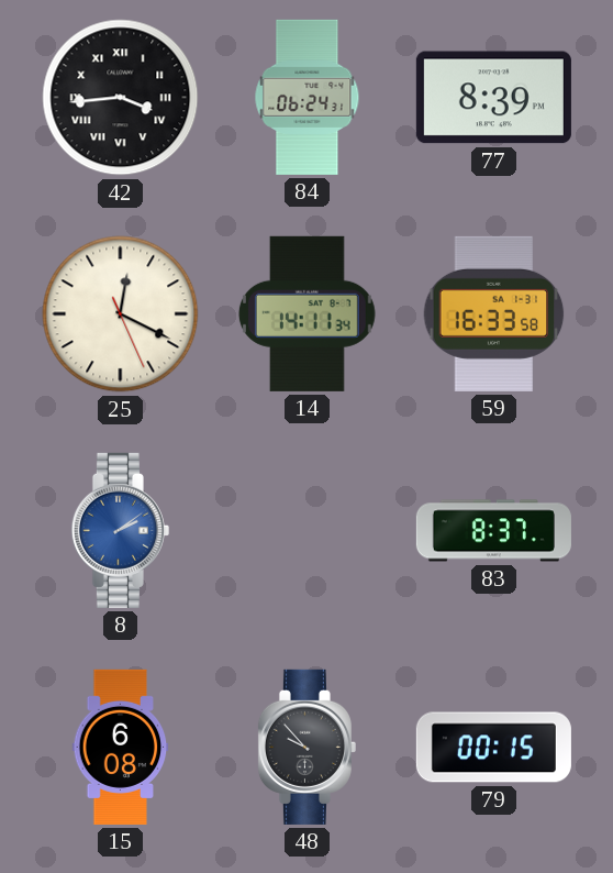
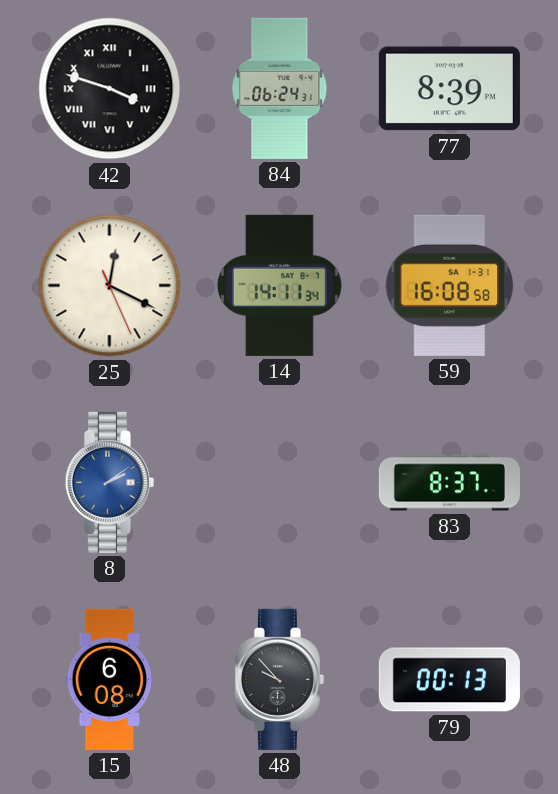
42: 3:44 -> 3:48
59: 16:33 -> 16:08
79: 00:15 -> 00:13
